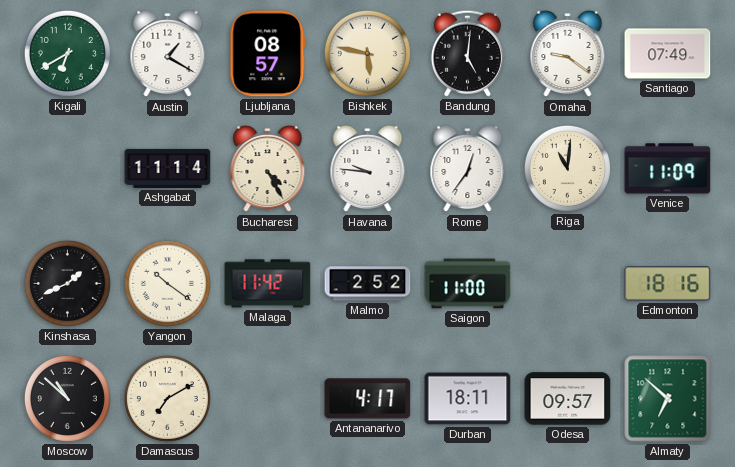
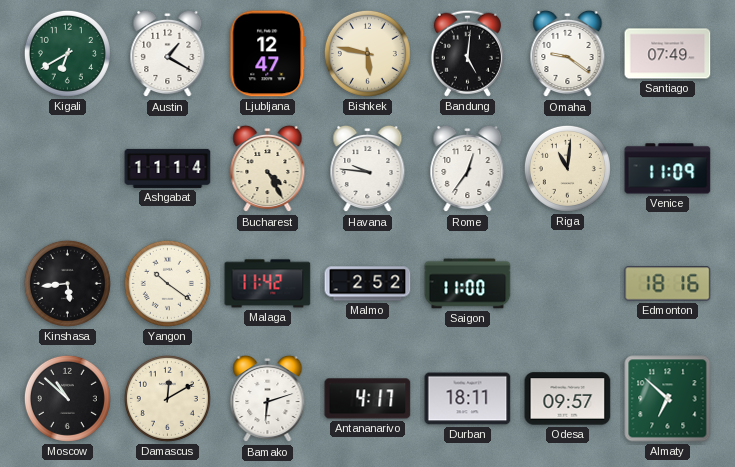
Ljubljana: 08:57 -> 12:47
Kinshasa: 1:41 -> 5:44
Damascus: 7:10 -> 12:10
Bamako: none -> 6:12
